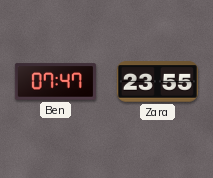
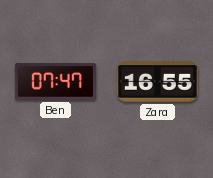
Zara: 23:55 -> 16:55
